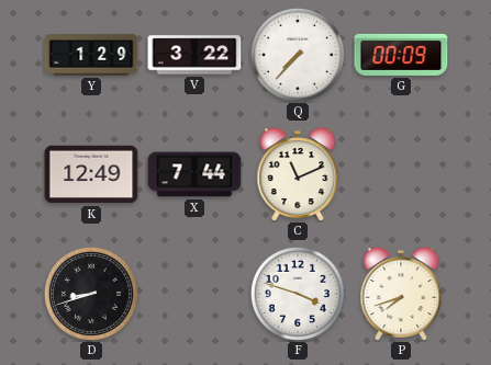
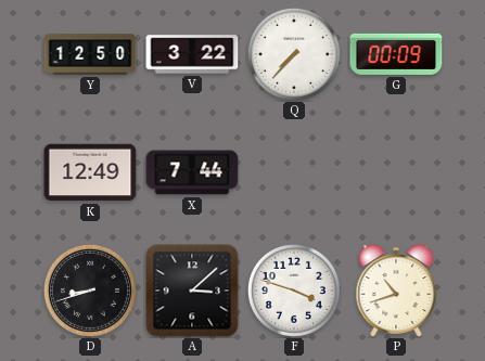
Y: 1:29 -> 12:50
C: 11:11 -> none
A: none -> 3:08
P: 7:42 -> 10:42
